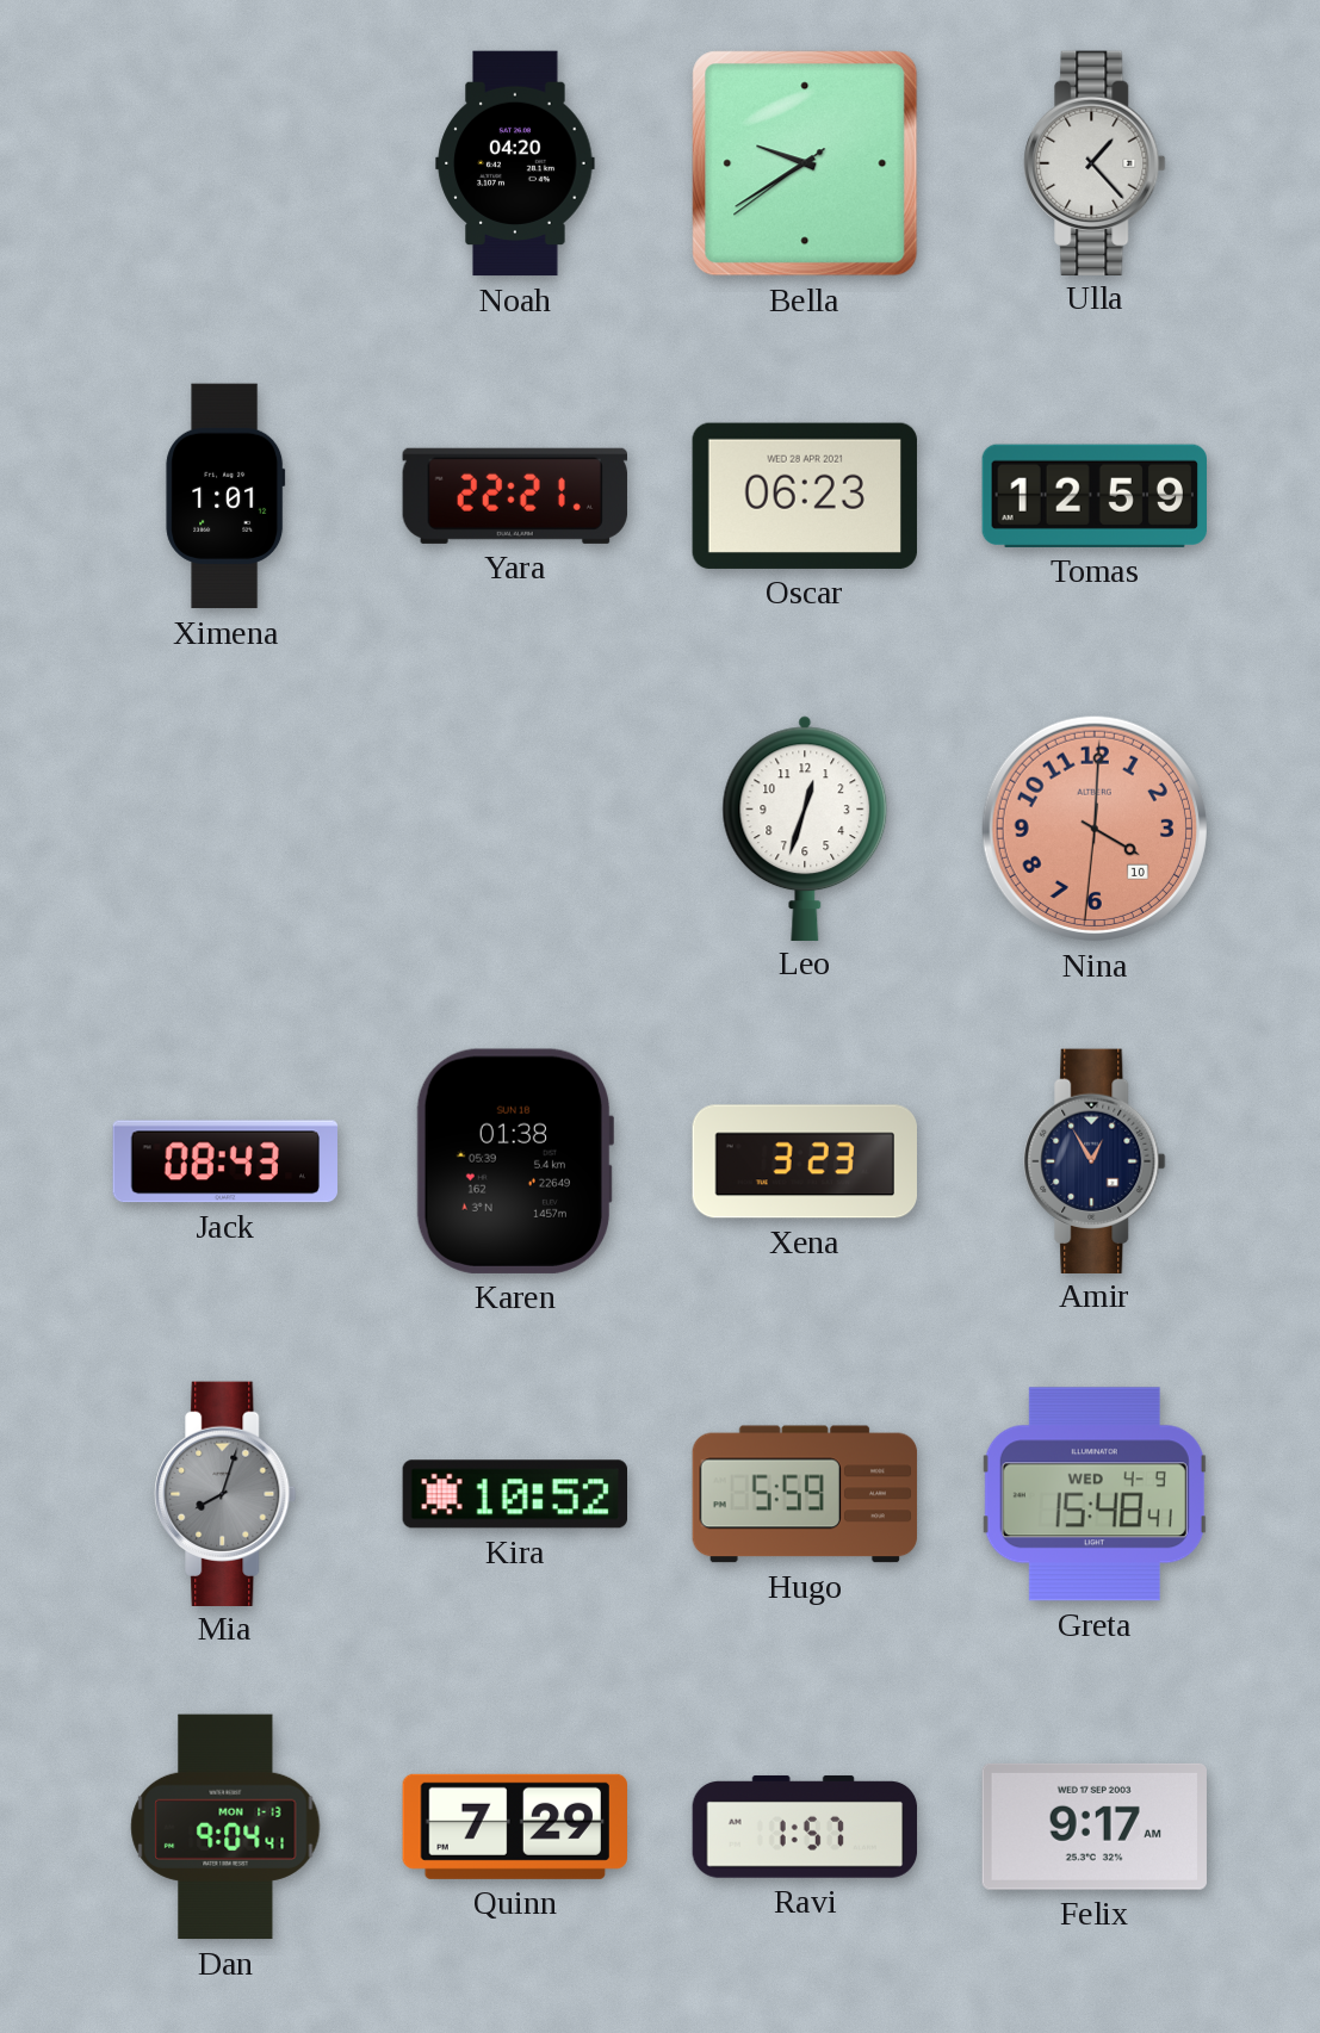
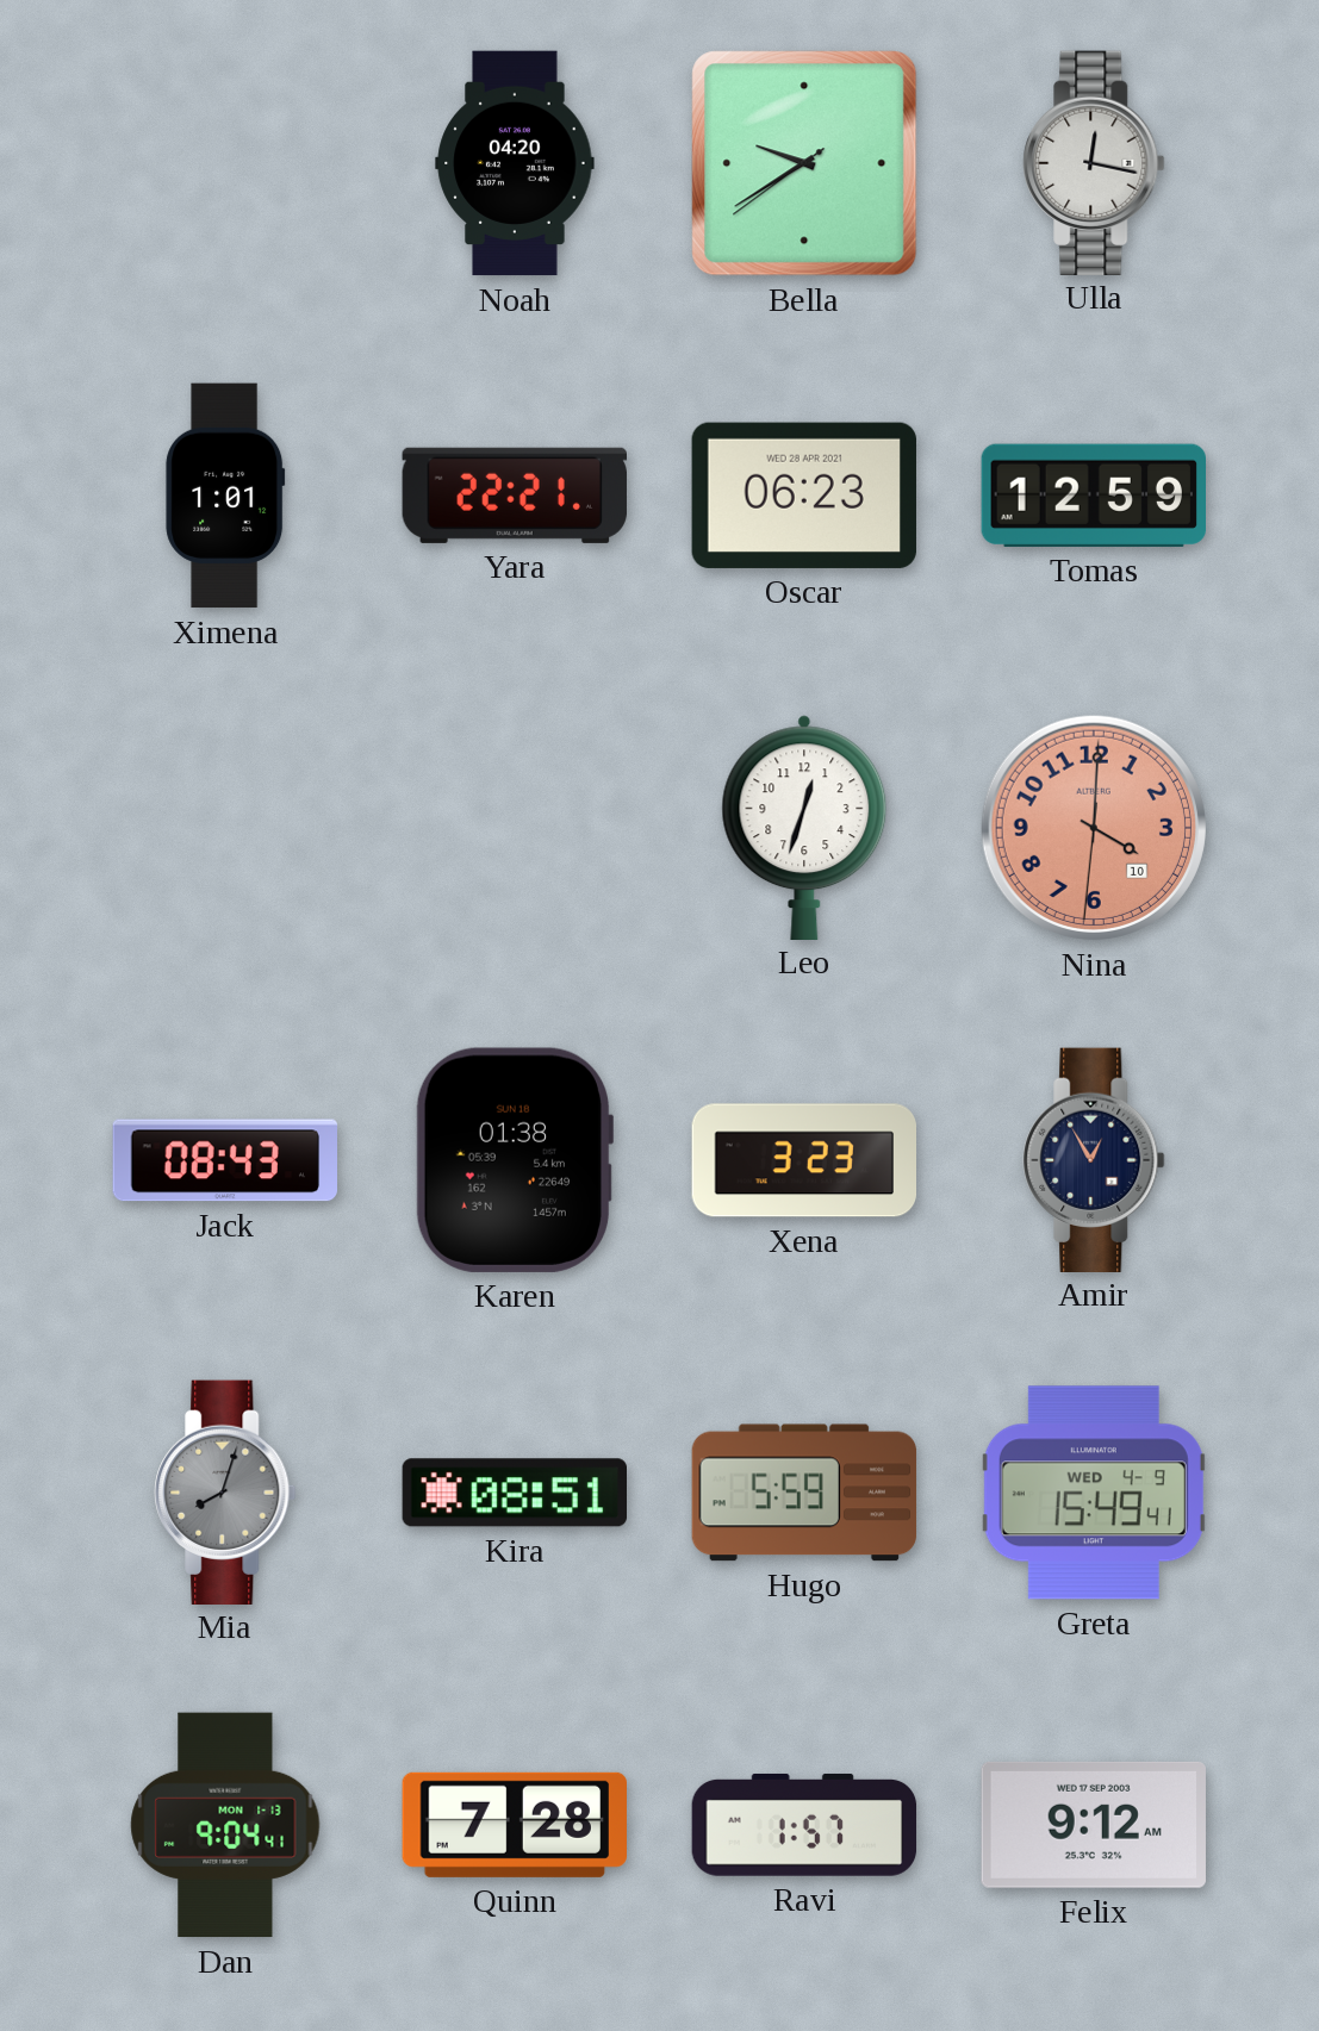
Ulla: 1:23 -> 12:17
Kira: 10:52 -> 08:51
Greta: 15:48 -> 15:49
Quinn: 7:29 -> 7:28
Felix: 9:17 -> 9:12
